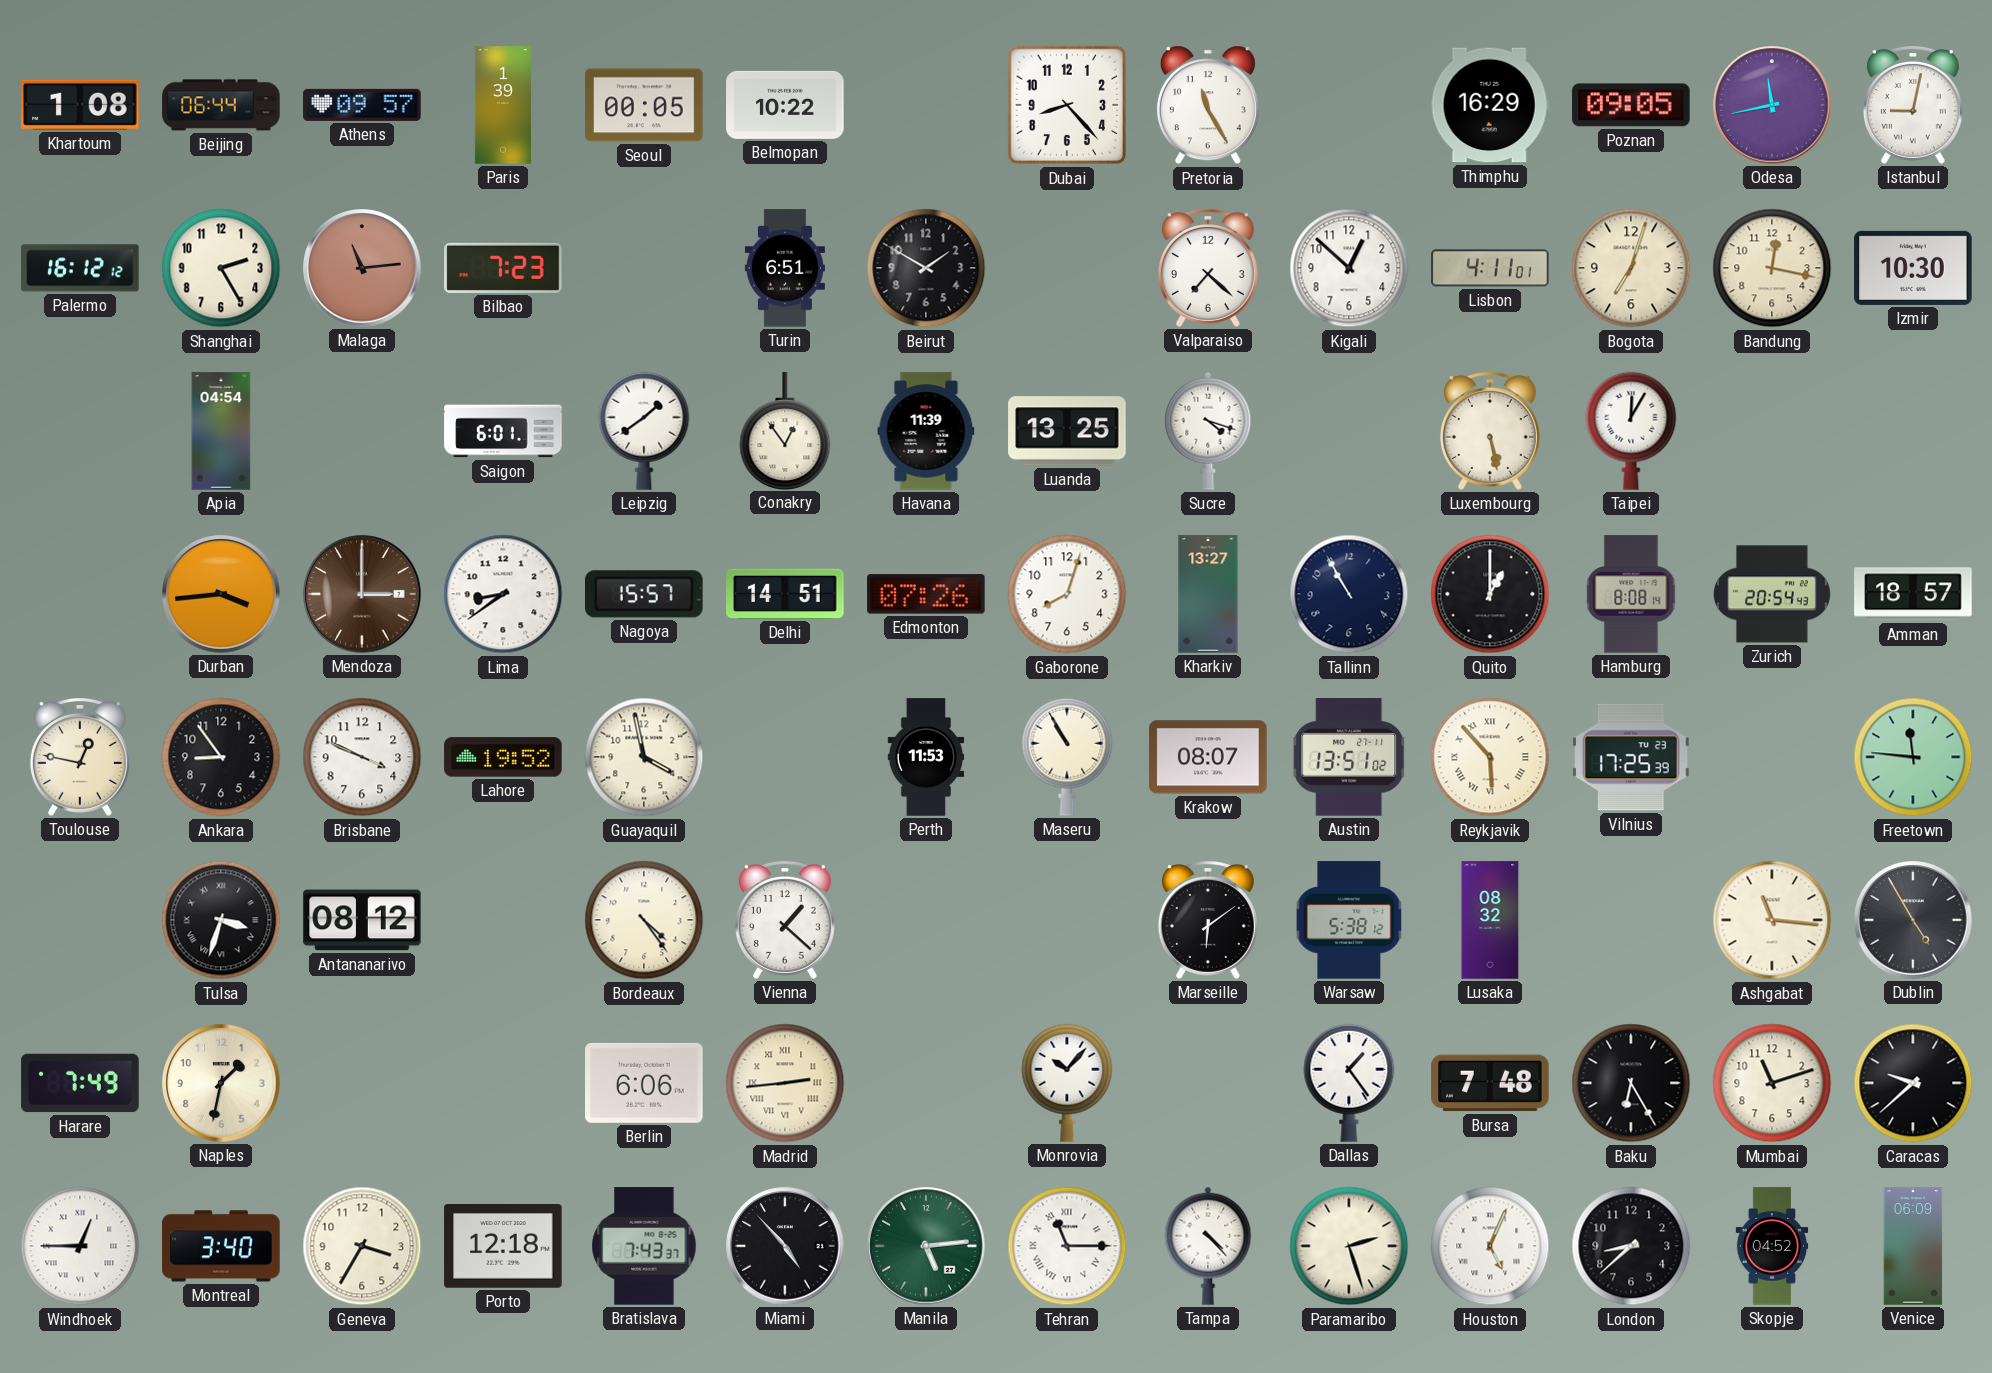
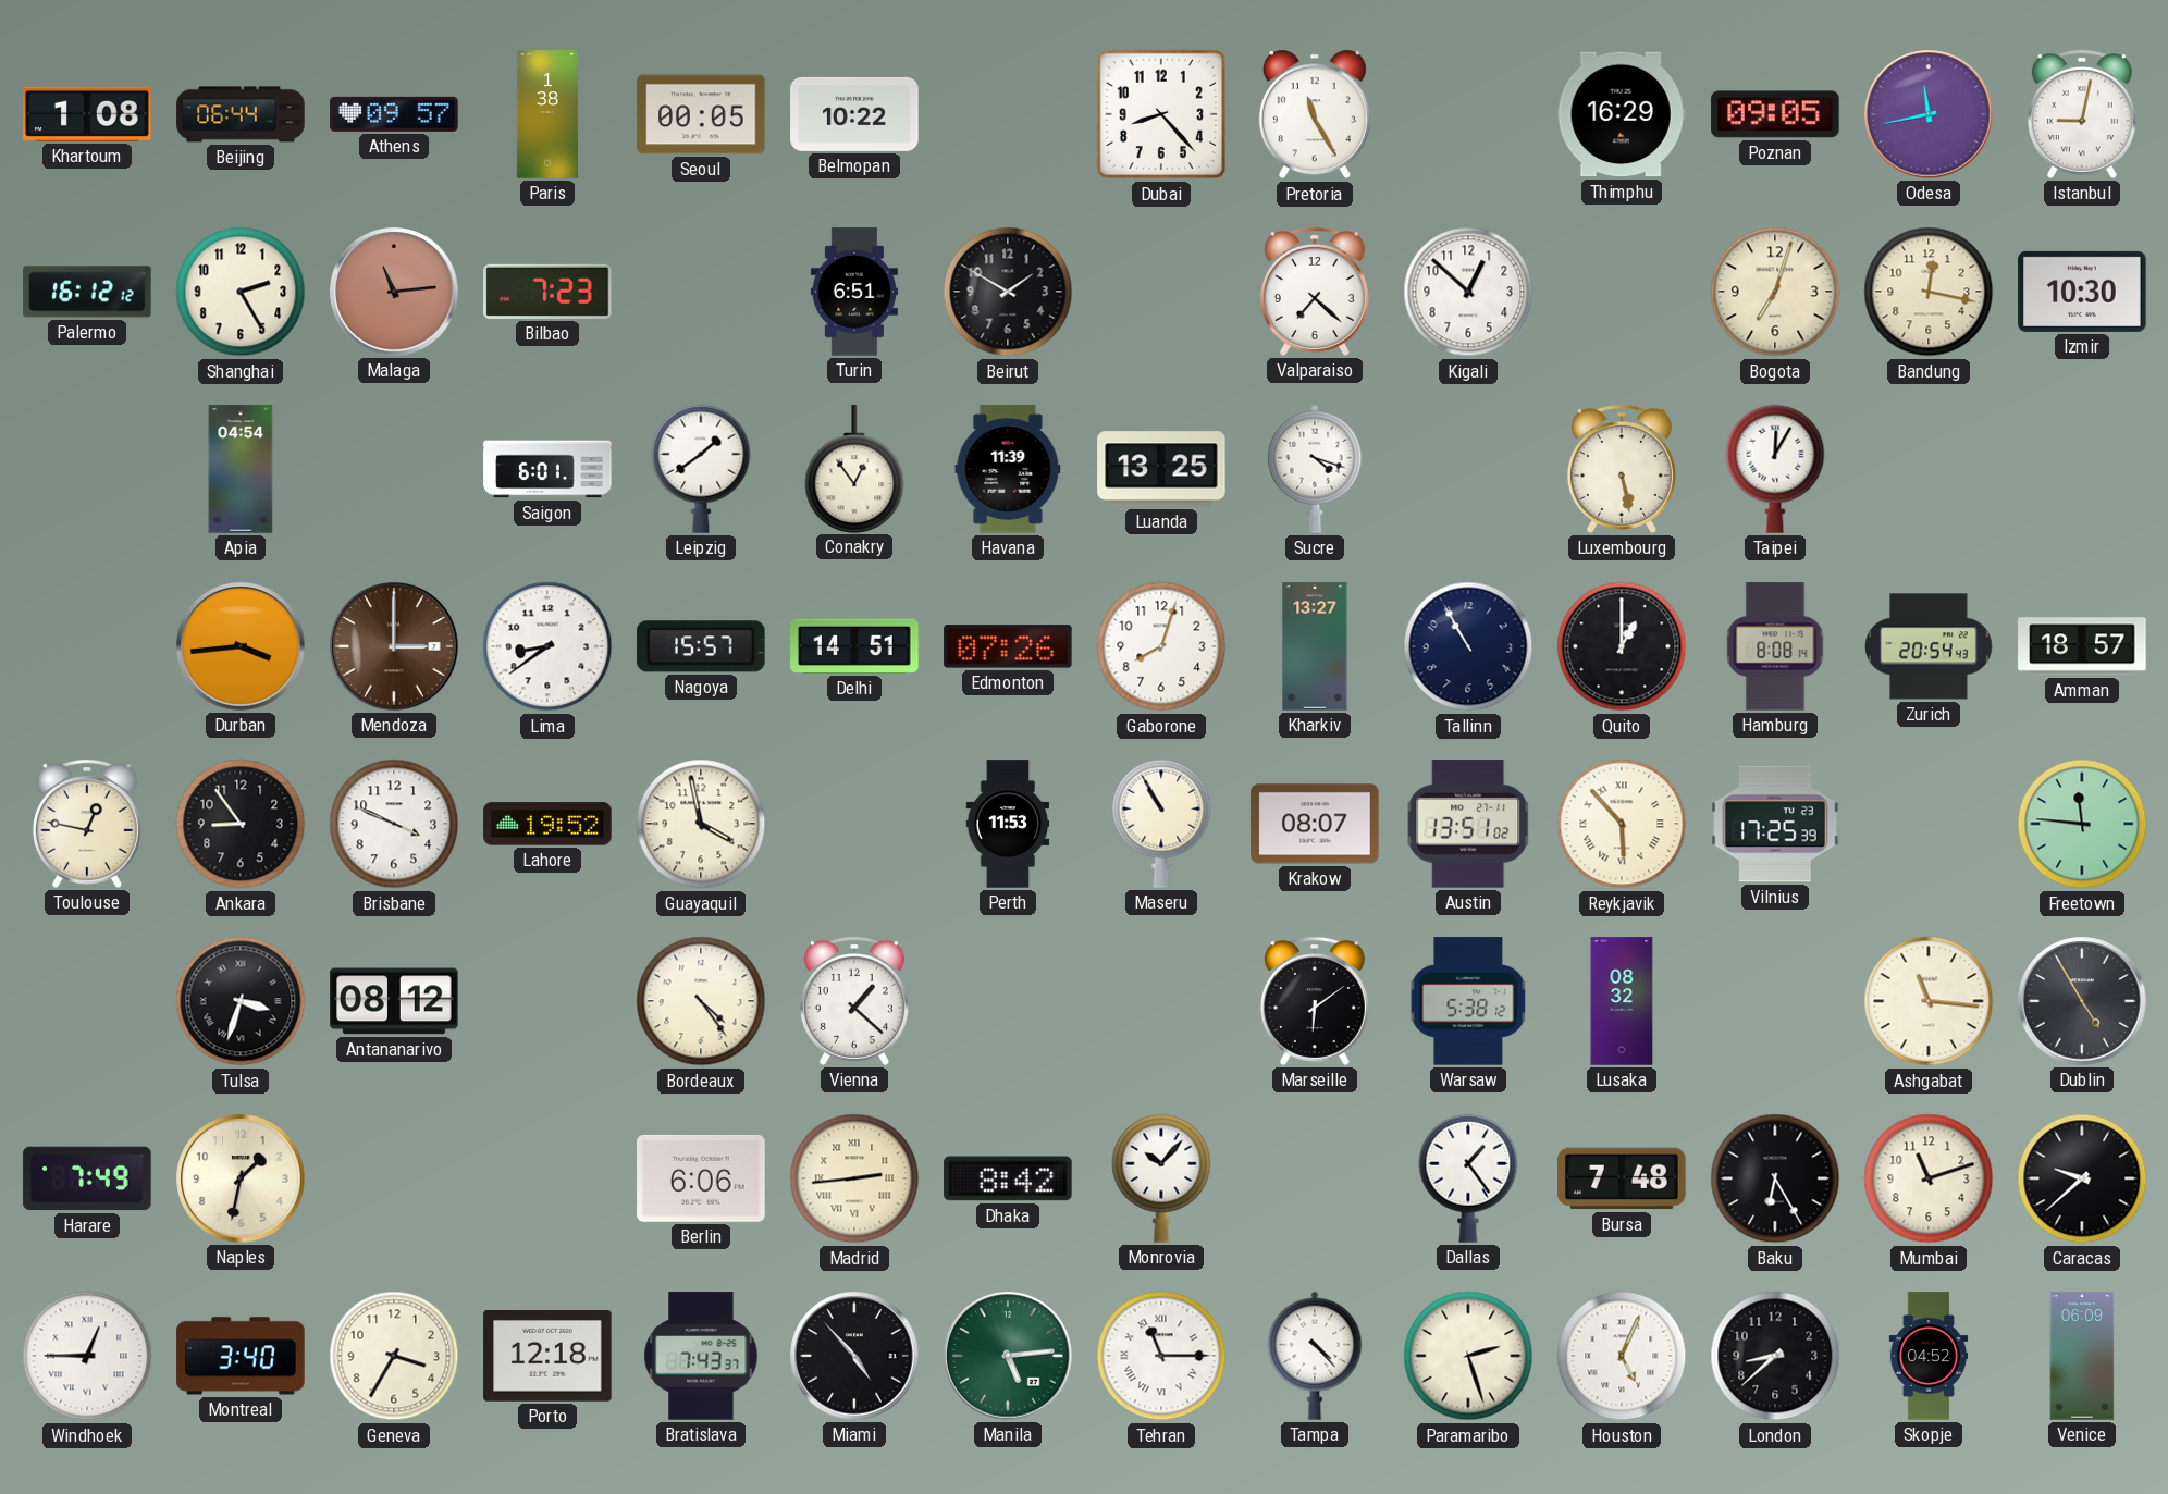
Paris: 1:39 -> 1:38
Lisbon: 4:11 -> none
Dhaka: none -> 8:42
